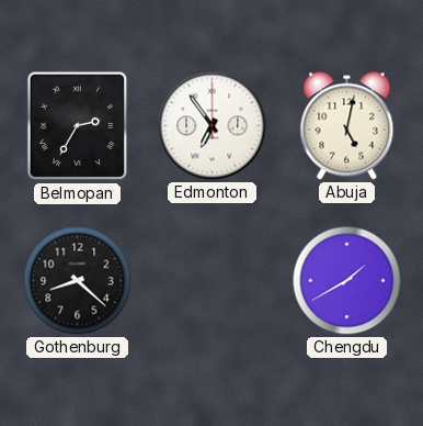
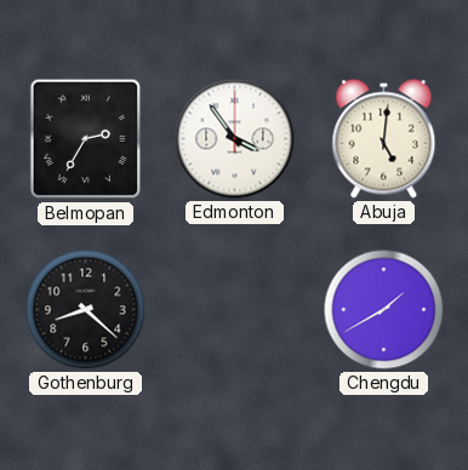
Edmonton: 6:54 -> 3:54
Abuja: 5:02 -> 5:01
